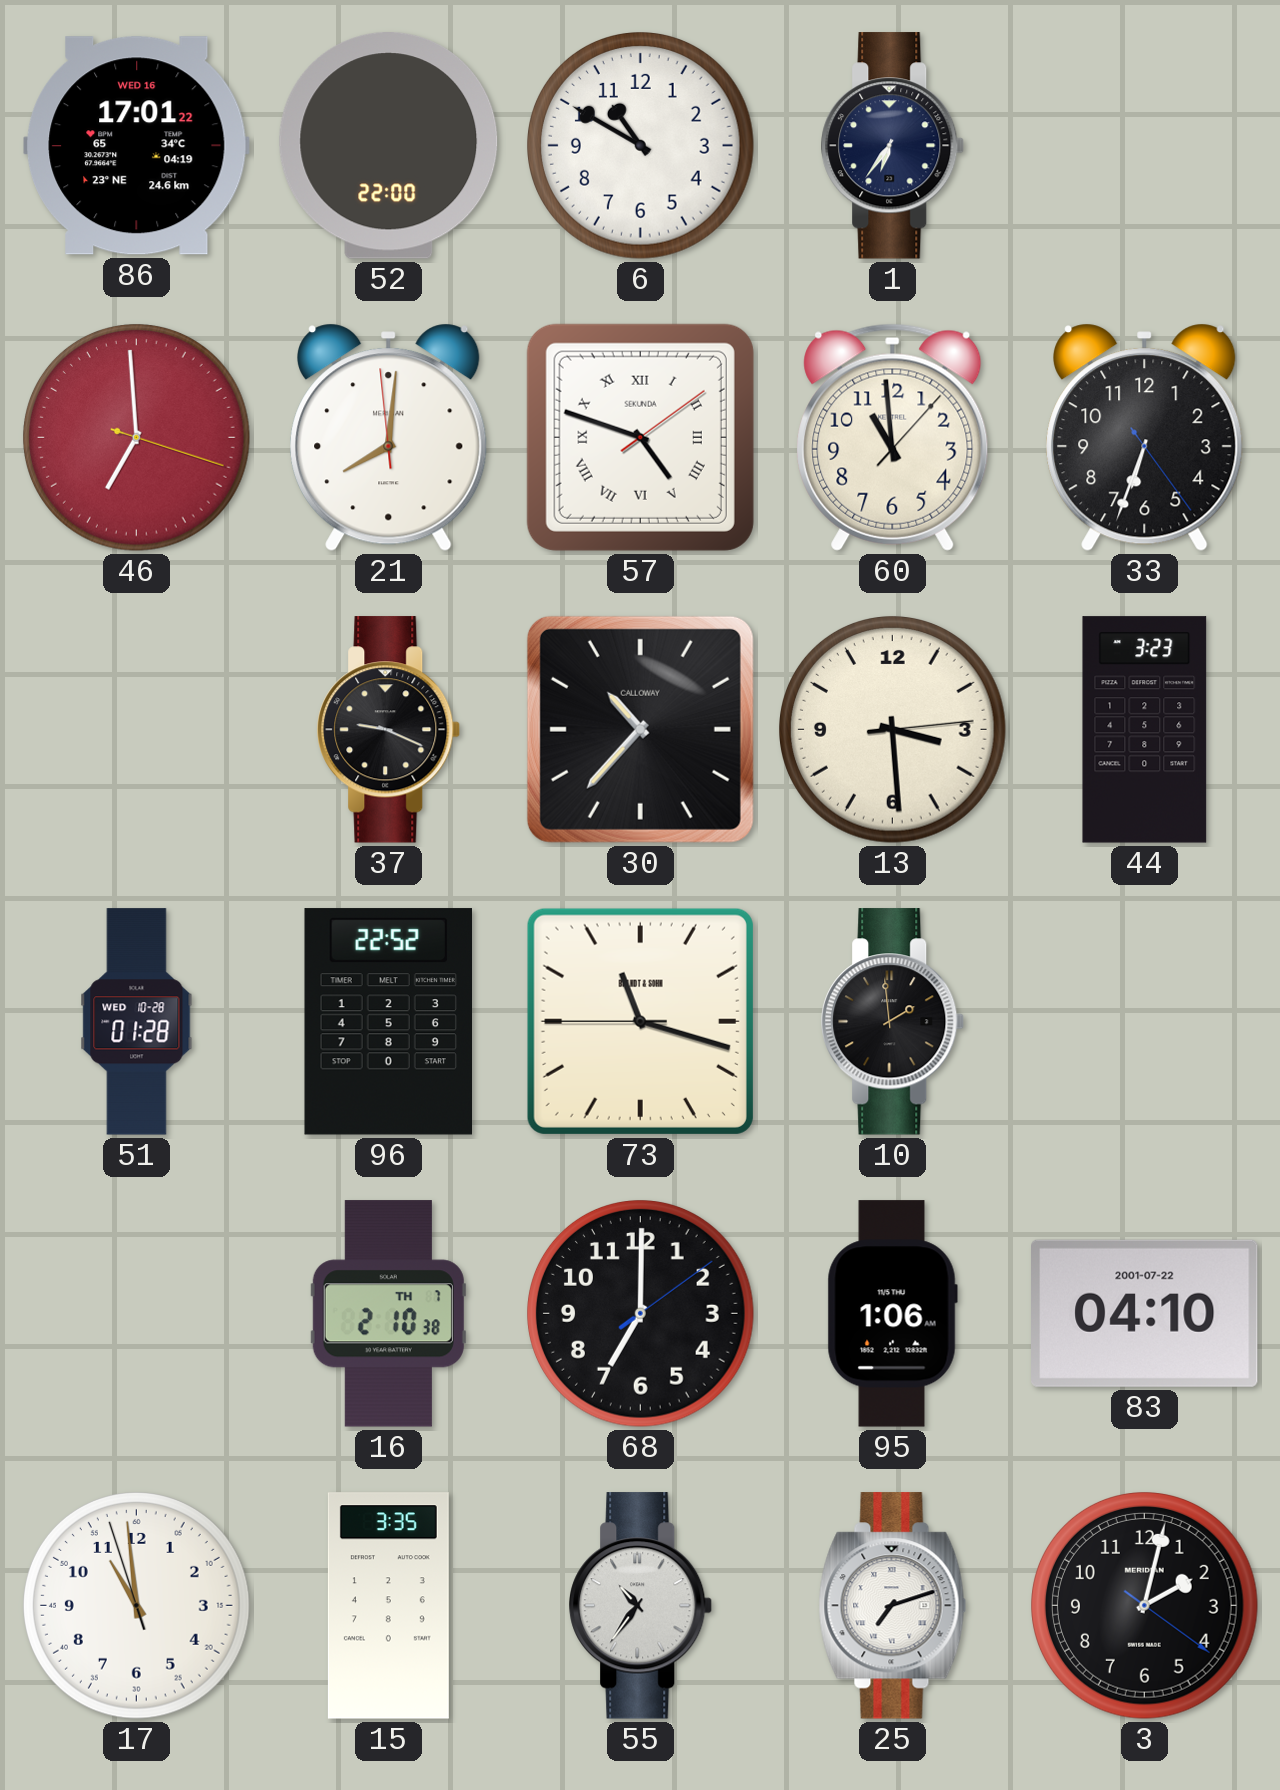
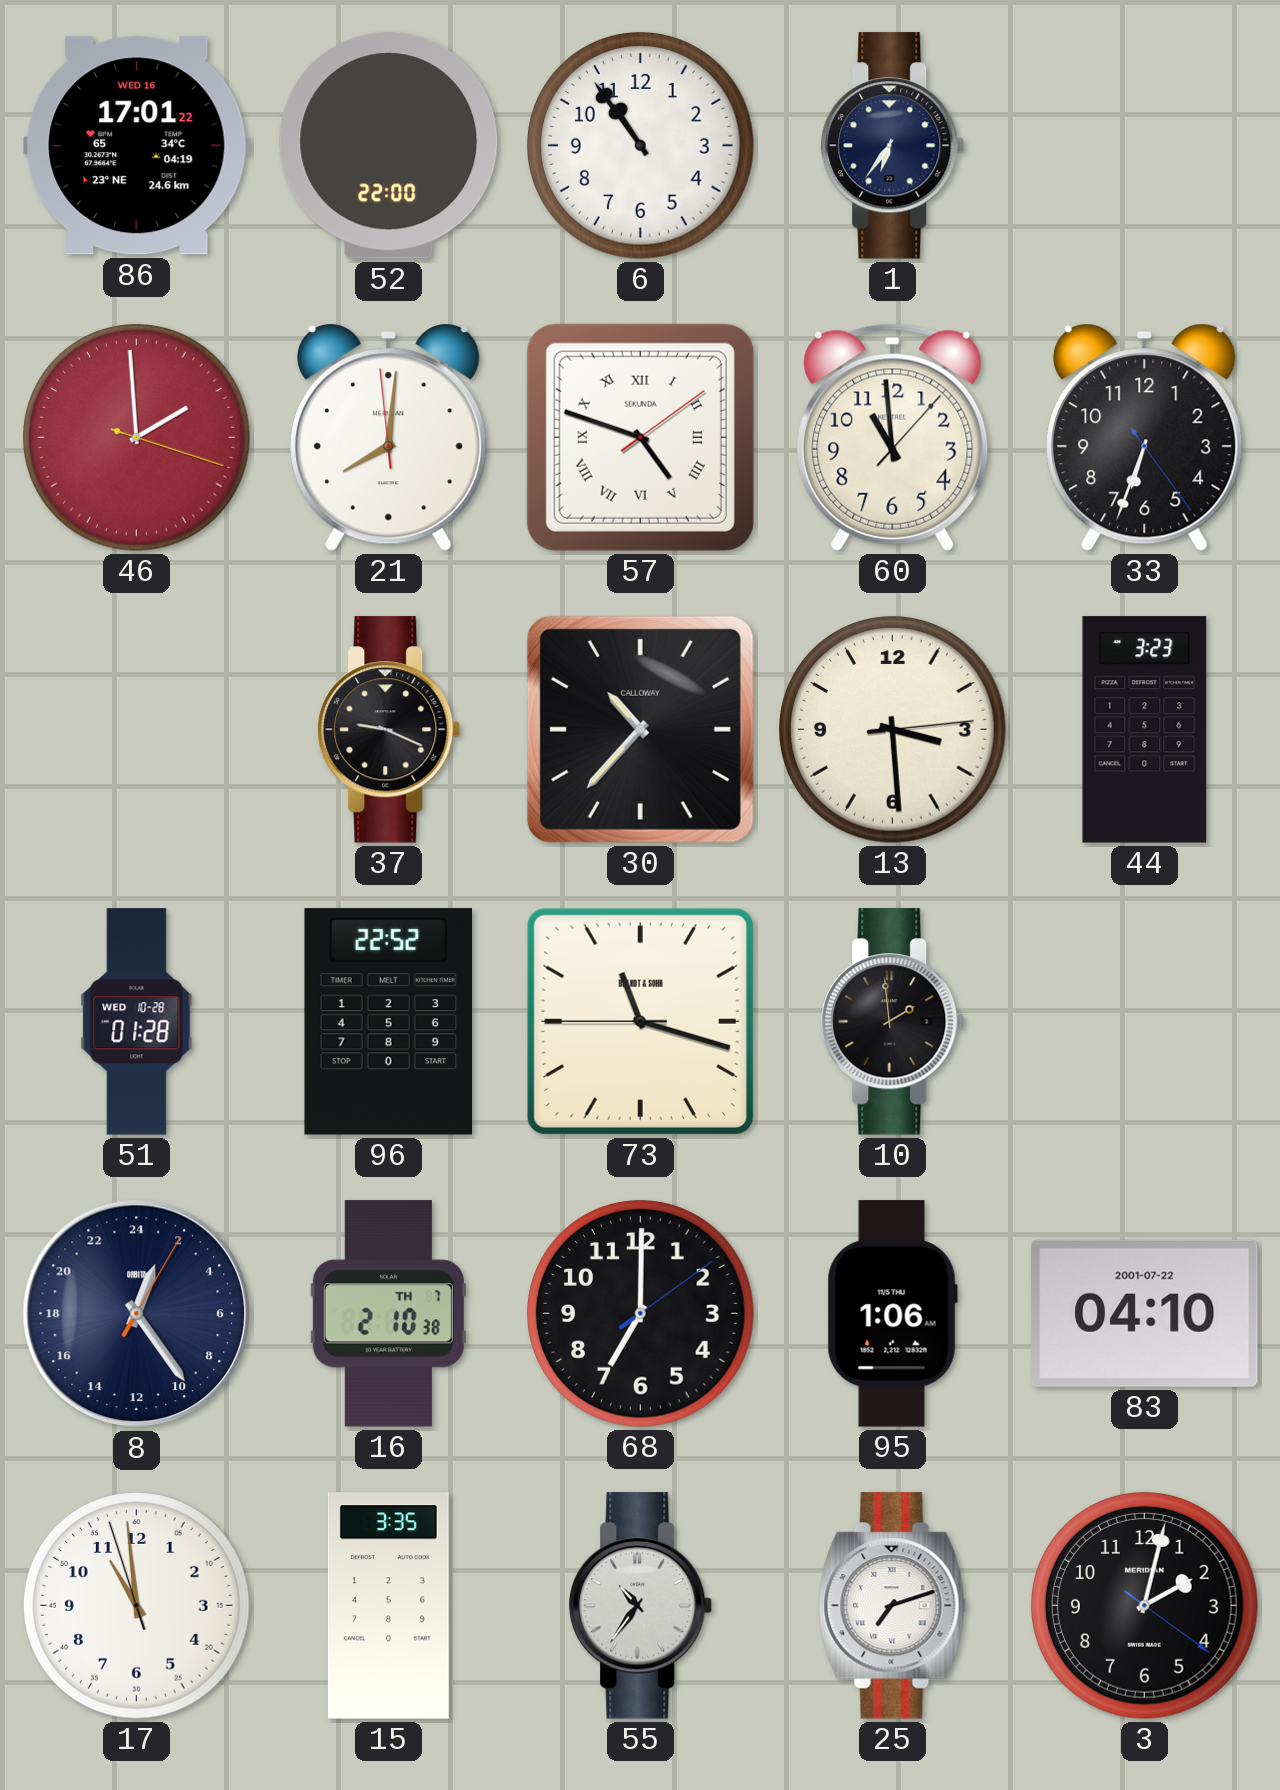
6: 10:50 -> 10:54
46: 6:59 -> 1:59
8: none -> 1:24
